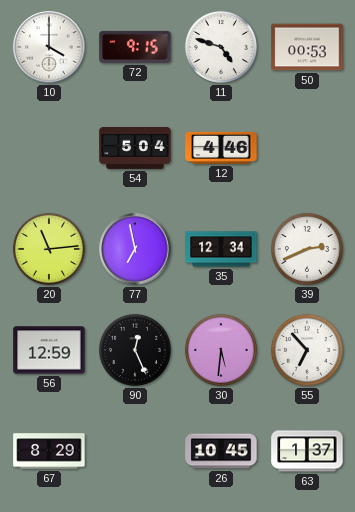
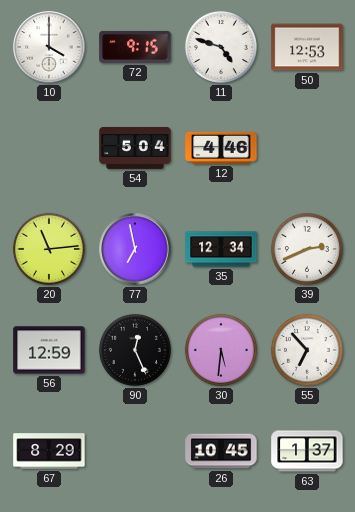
50: 00:53 -> 12:53
